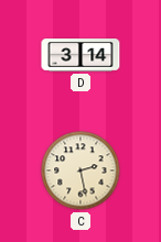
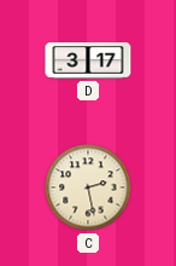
D: 3:14 -> 3:17
